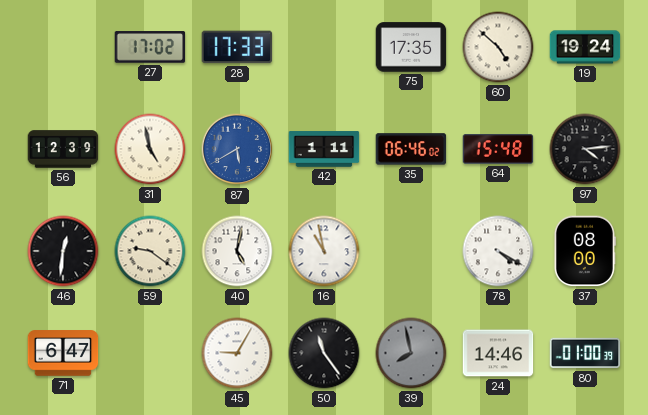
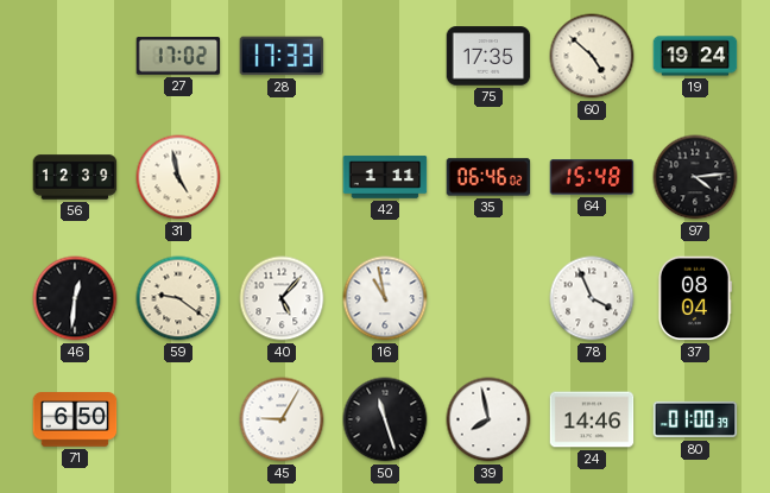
87: 5:40 -> none
40: 5:02 -> 5:07
78: 4:20 -> 3:56
37: 08:00 -> 08:04
71: 6:47 -> 6:50
50: 11:24 -> 11:27
39 dial: grey -> white
